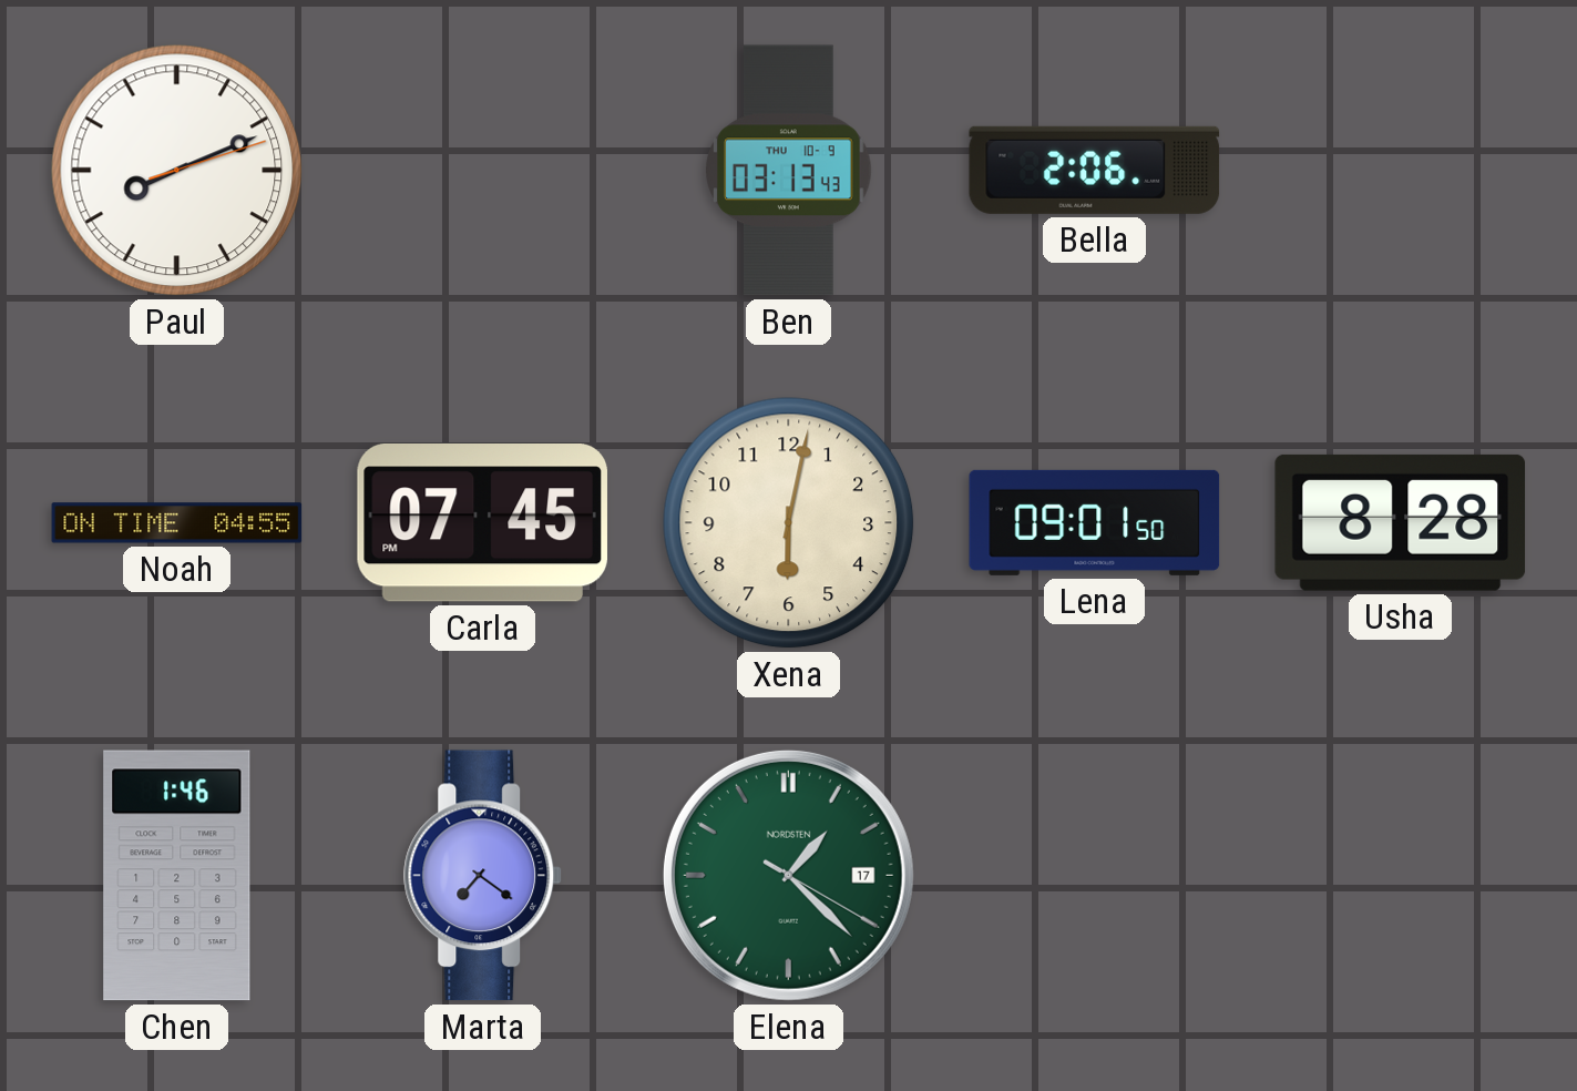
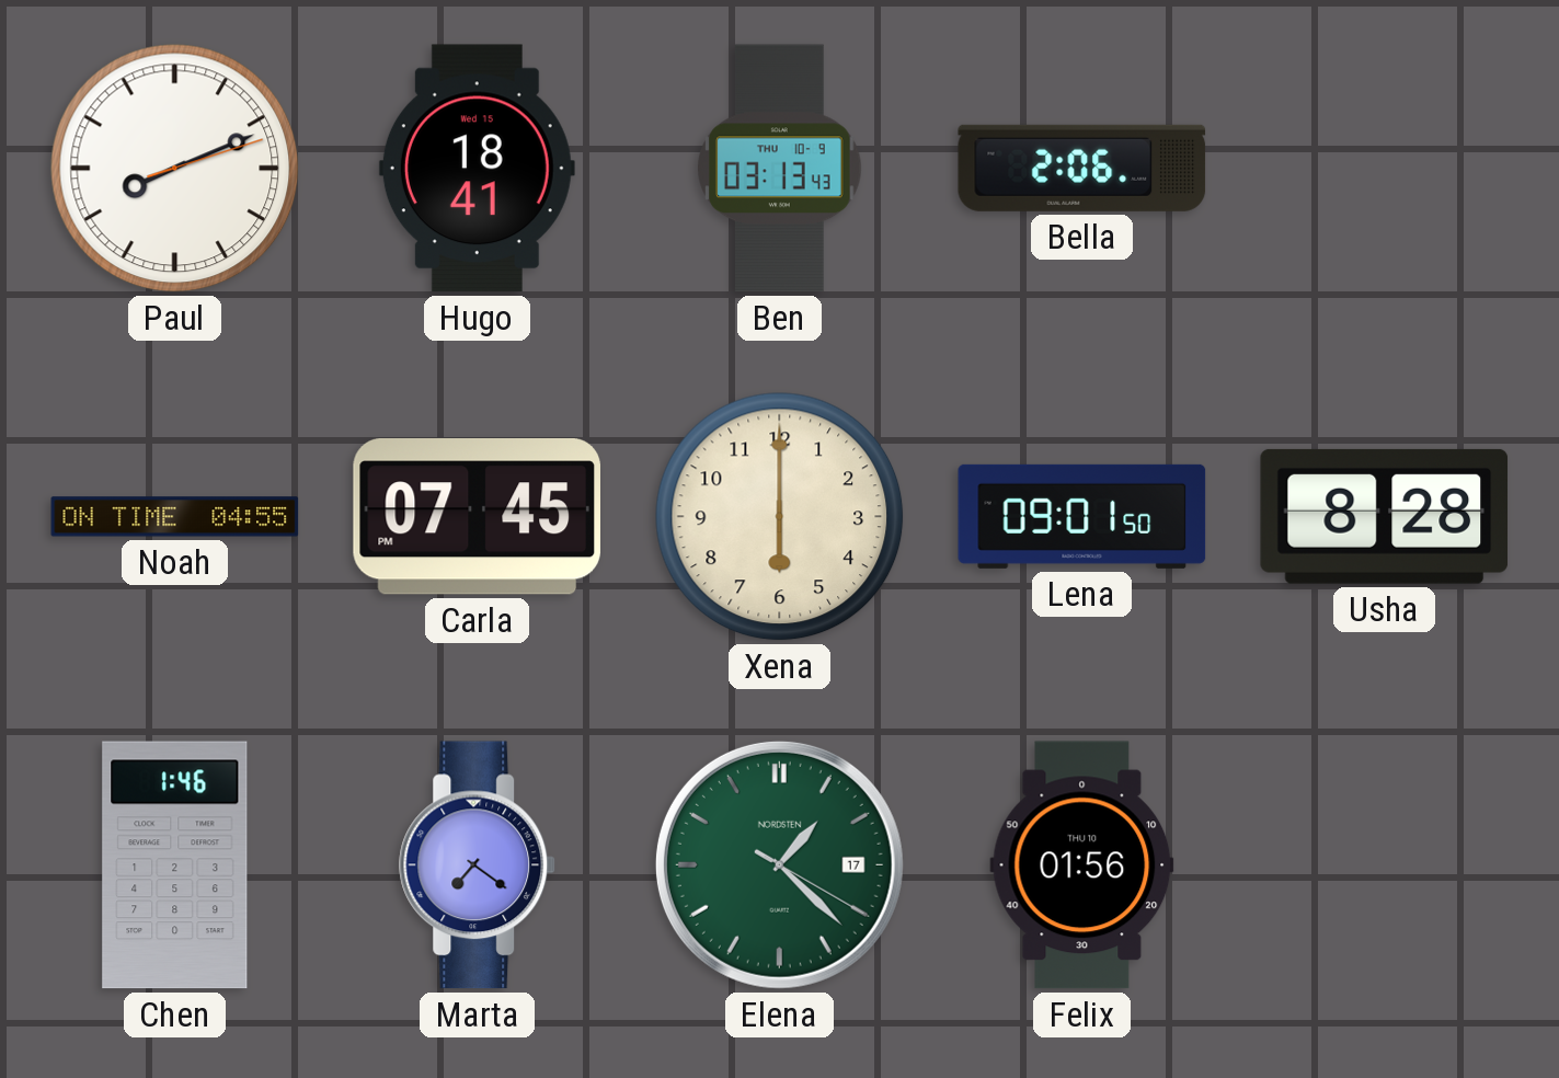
Hugo: none -> 18:41
Xena: 6:02 -> 6:00
Felix: none -> 01:56
